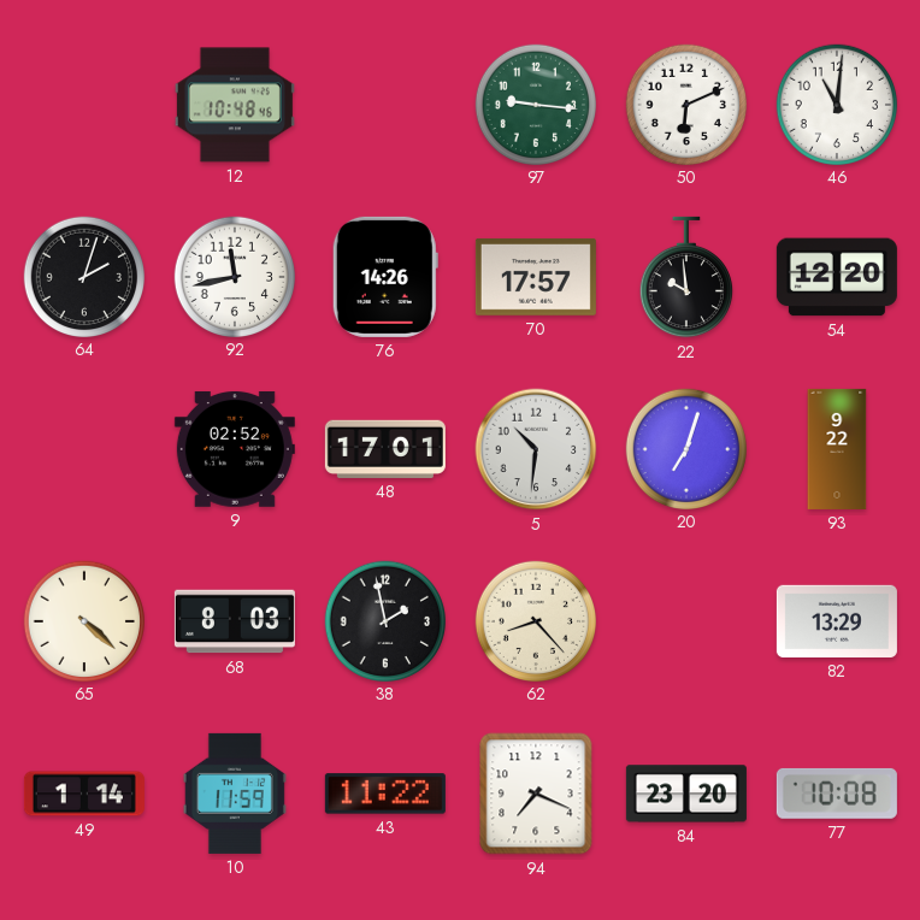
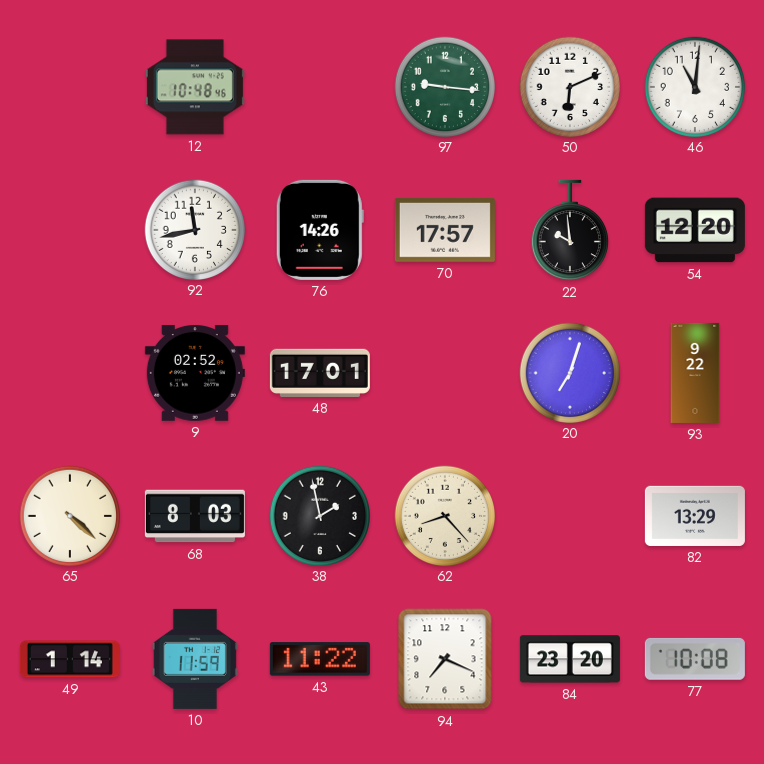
64: 2:03 -> none
5: 10:31 -> none
